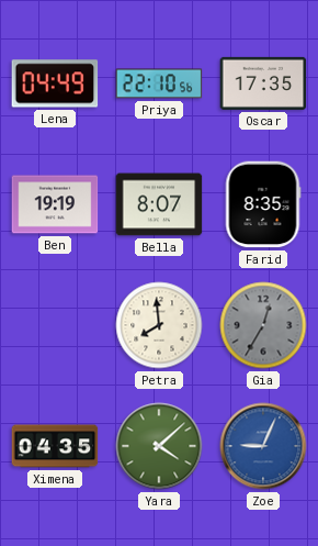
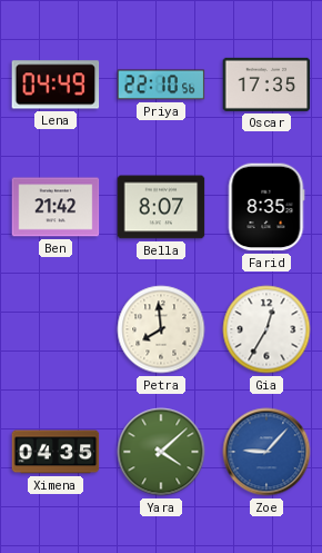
Ben: 19:19 -> 21:42
Gia dial: grey -> white
Zoe: 9:04 -> 9:07
